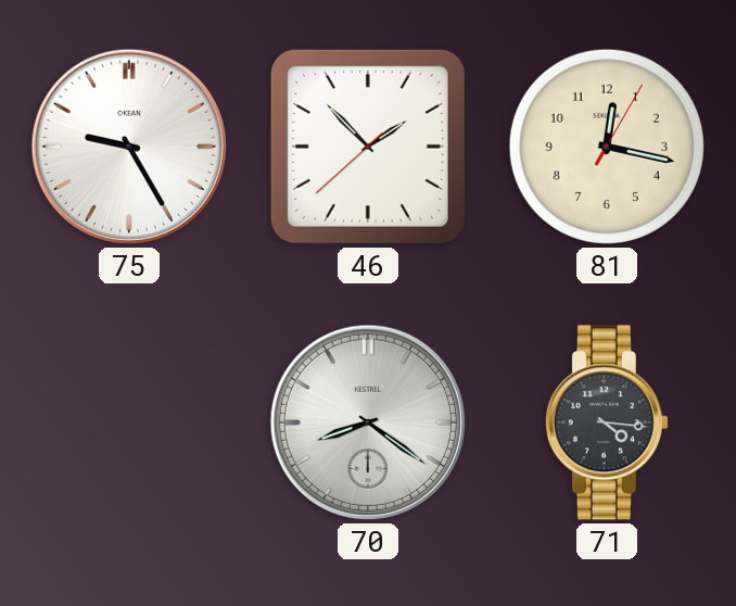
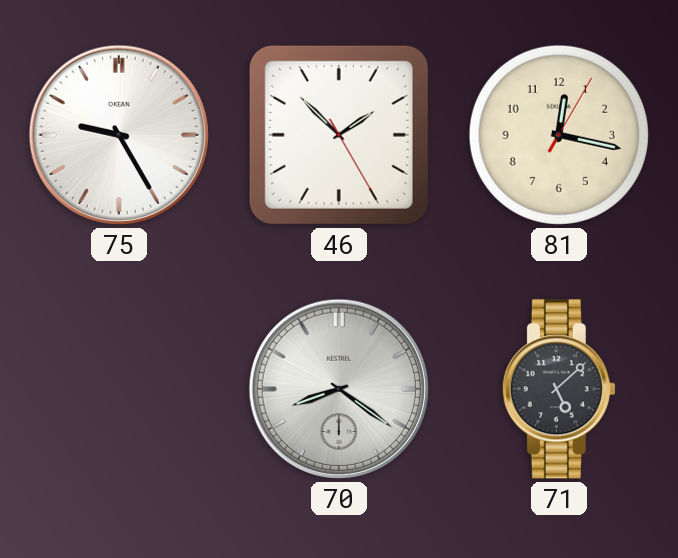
46: 1:52:38 -> 1:52:25
71: 4:16 -> 5:08
